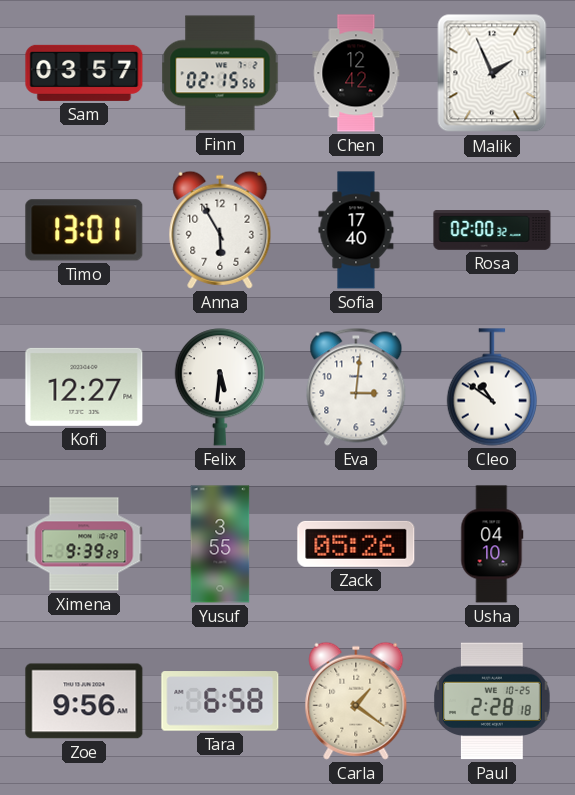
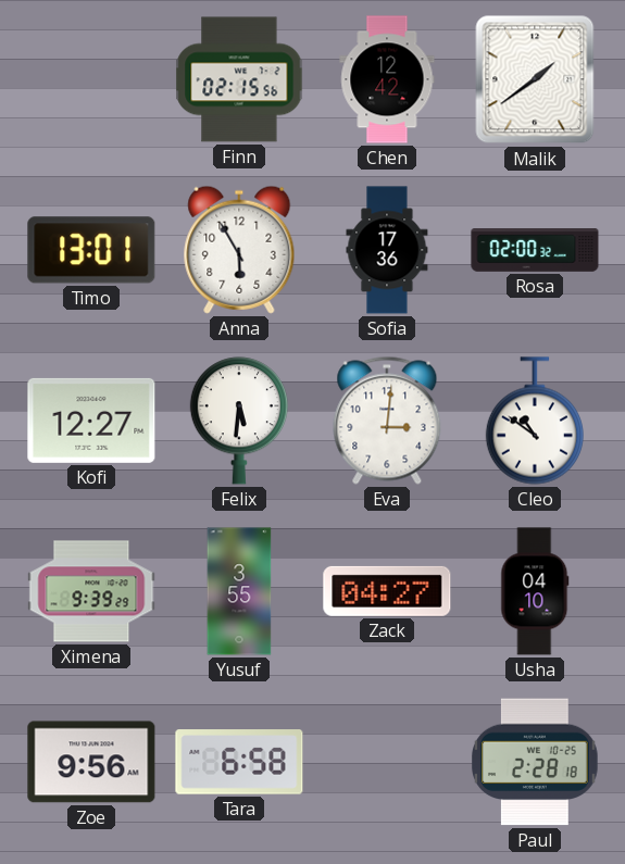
Sam: 03:57 -> none
Malik: 1:56 -> 1:39
Sofia: 17:40 -> 17:36
Zack: 05:26 -> 04:27
Carla: 1:21 -> none
